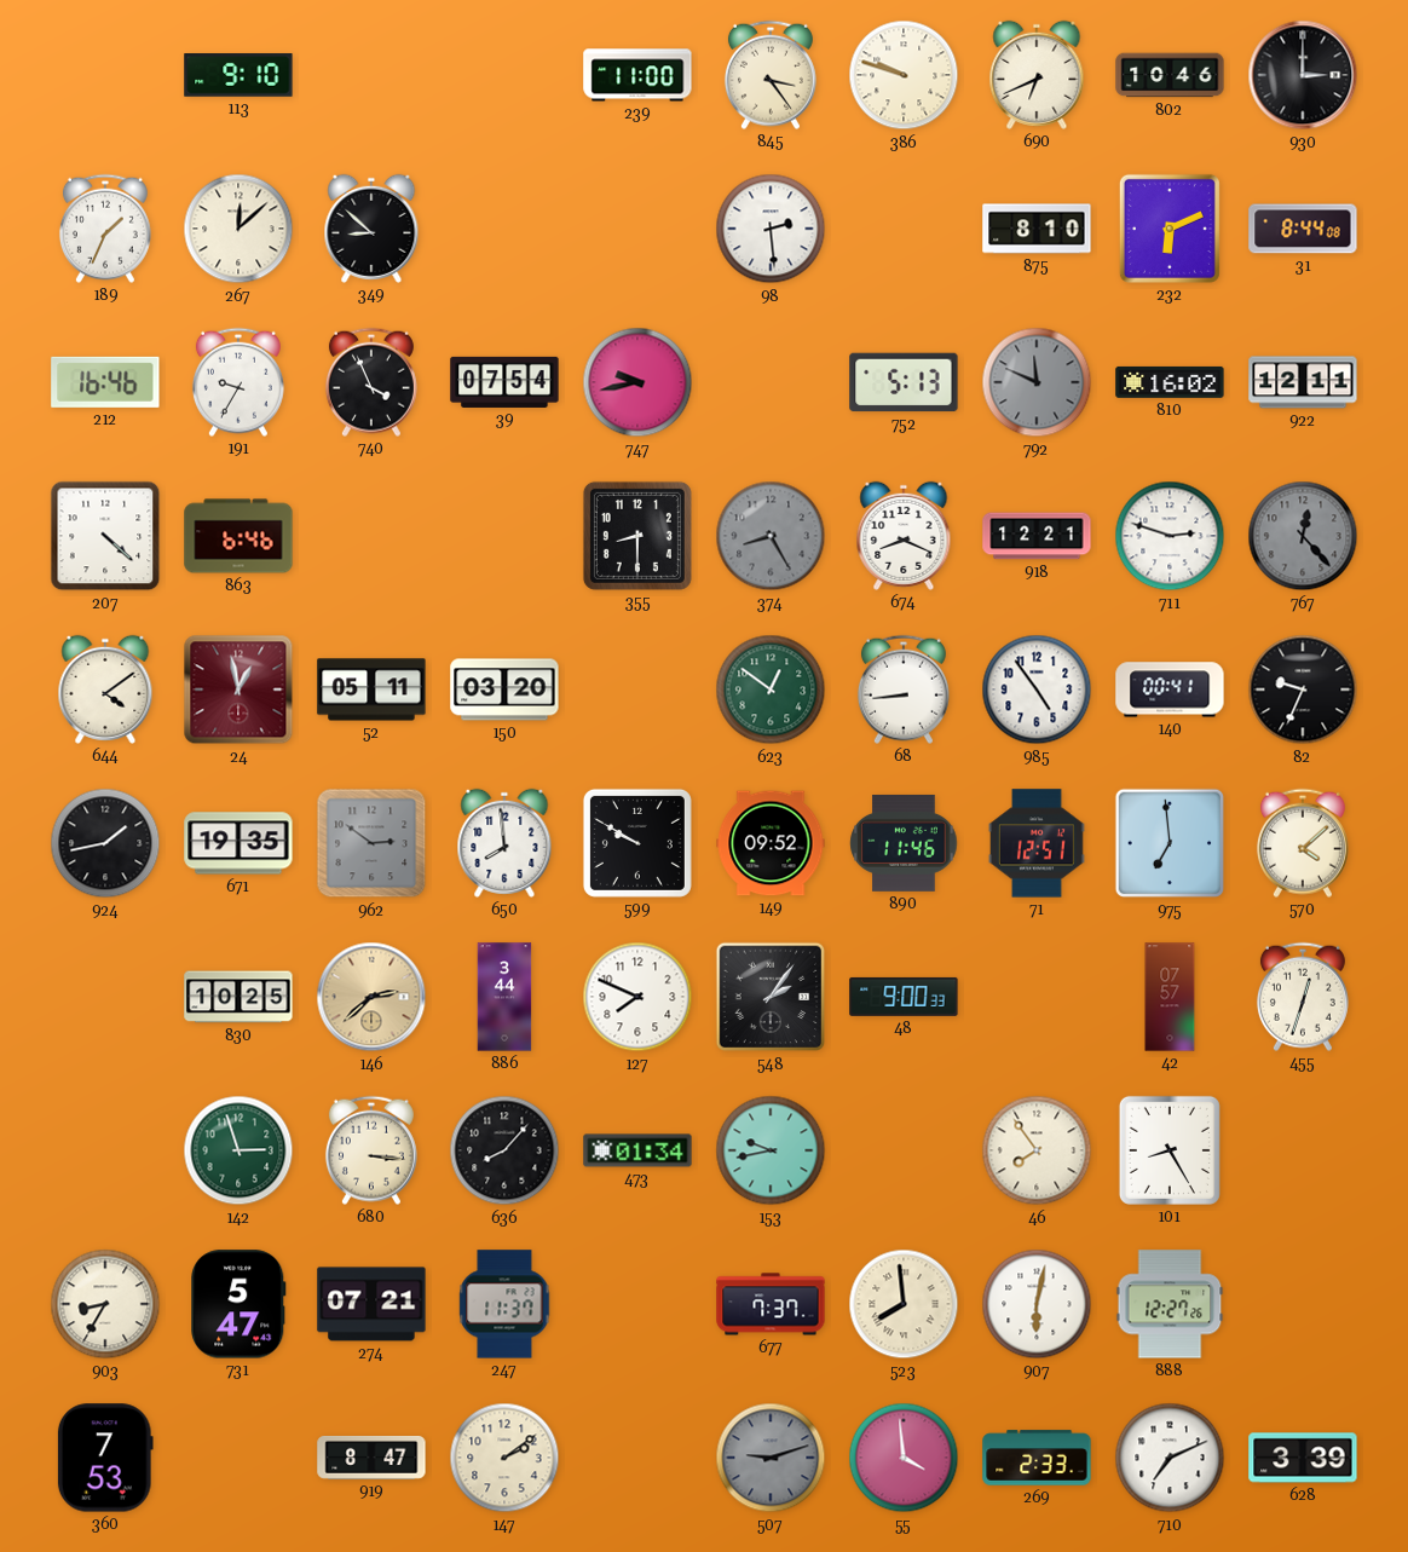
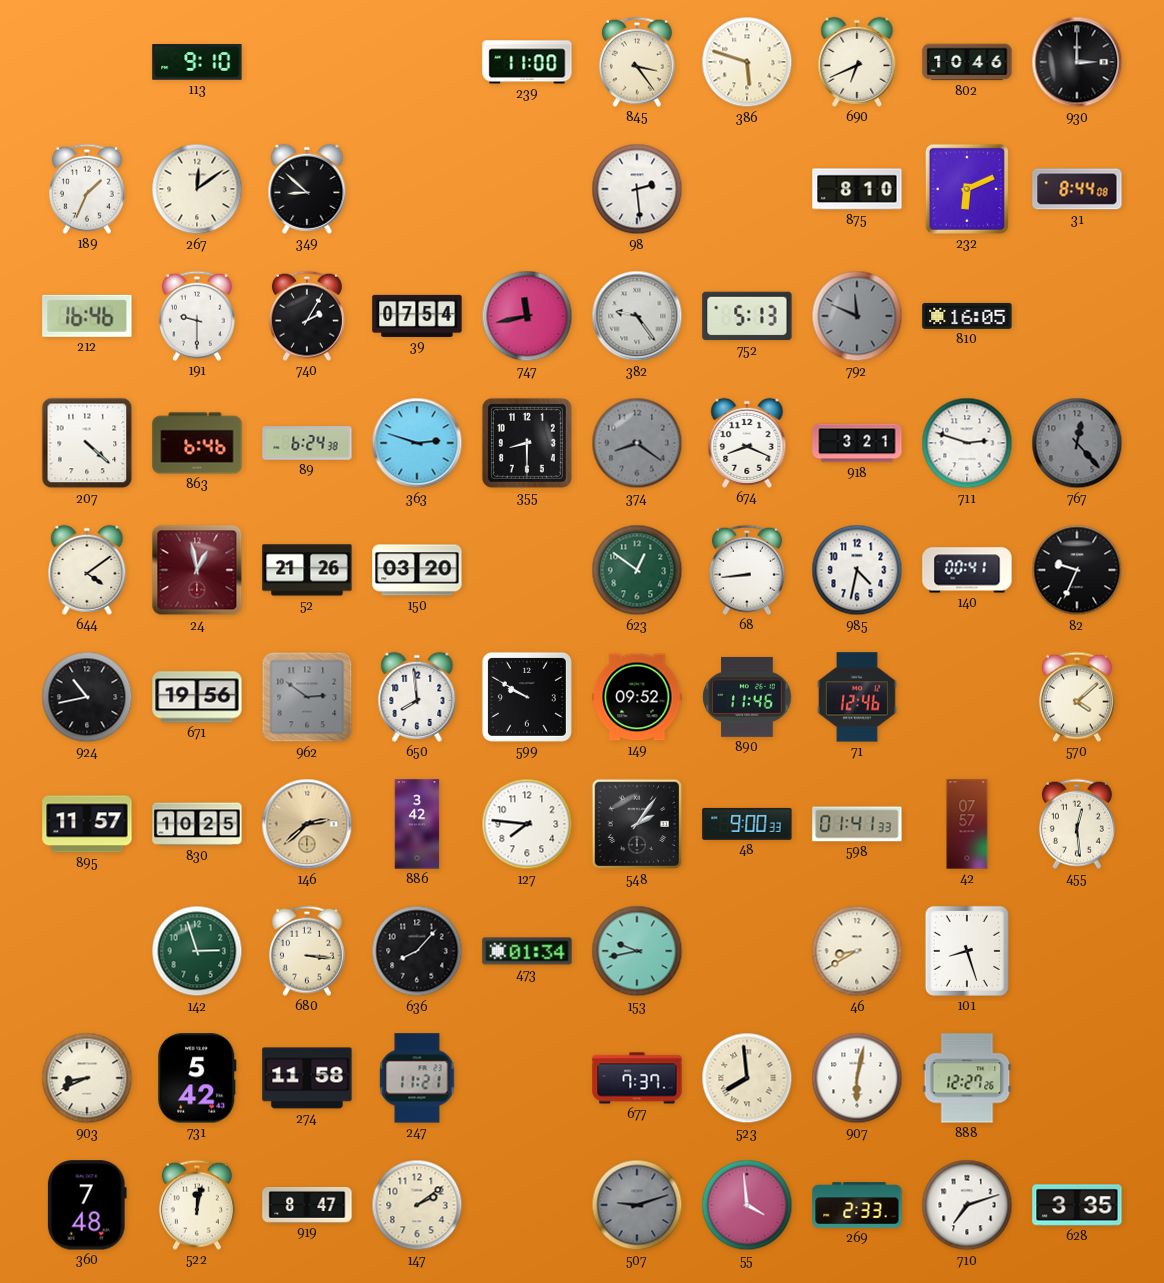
386: 9:48 -> 5:48
267: 12:08 -> 12:09
191: 9:35 -> 9:30
740: 3:56 -> 2:05
747: 9:43 -> 11:43
382: none -> 9:24
810: 16:02 -> 16:05
922: 12:11 -> none
89: none -> 6:24
363: none -> 2:48
374: 8:25 -> 8:21
918: 12:21 -> 3:21
52: 05:11 -> 21:26
985: 4:54 -> 4:32
924: 1:43 -> 10:43
671: 19:35 -> 19:56
71: 12:51 -> 12:46
975: 6:59 -> none
895: none -> 11:57
886: 3:44 -> 3:42
127: 7:49 -> 7:46
598: none -> 01:41
455: 12:33 -> 12:29
46: 7:54 -> 8:40
101: 8:25 -> 8:27
903: 8:35 -> 8:41
731: 5:47 -> 5:42
274: 07:21 -> 11:58
247: 11:37 -> 11:21
360: 7:53 -> 7:48
522: none -> 12:02
710: 7:11 -> 7:12
628: 3:39 -> 3:35
